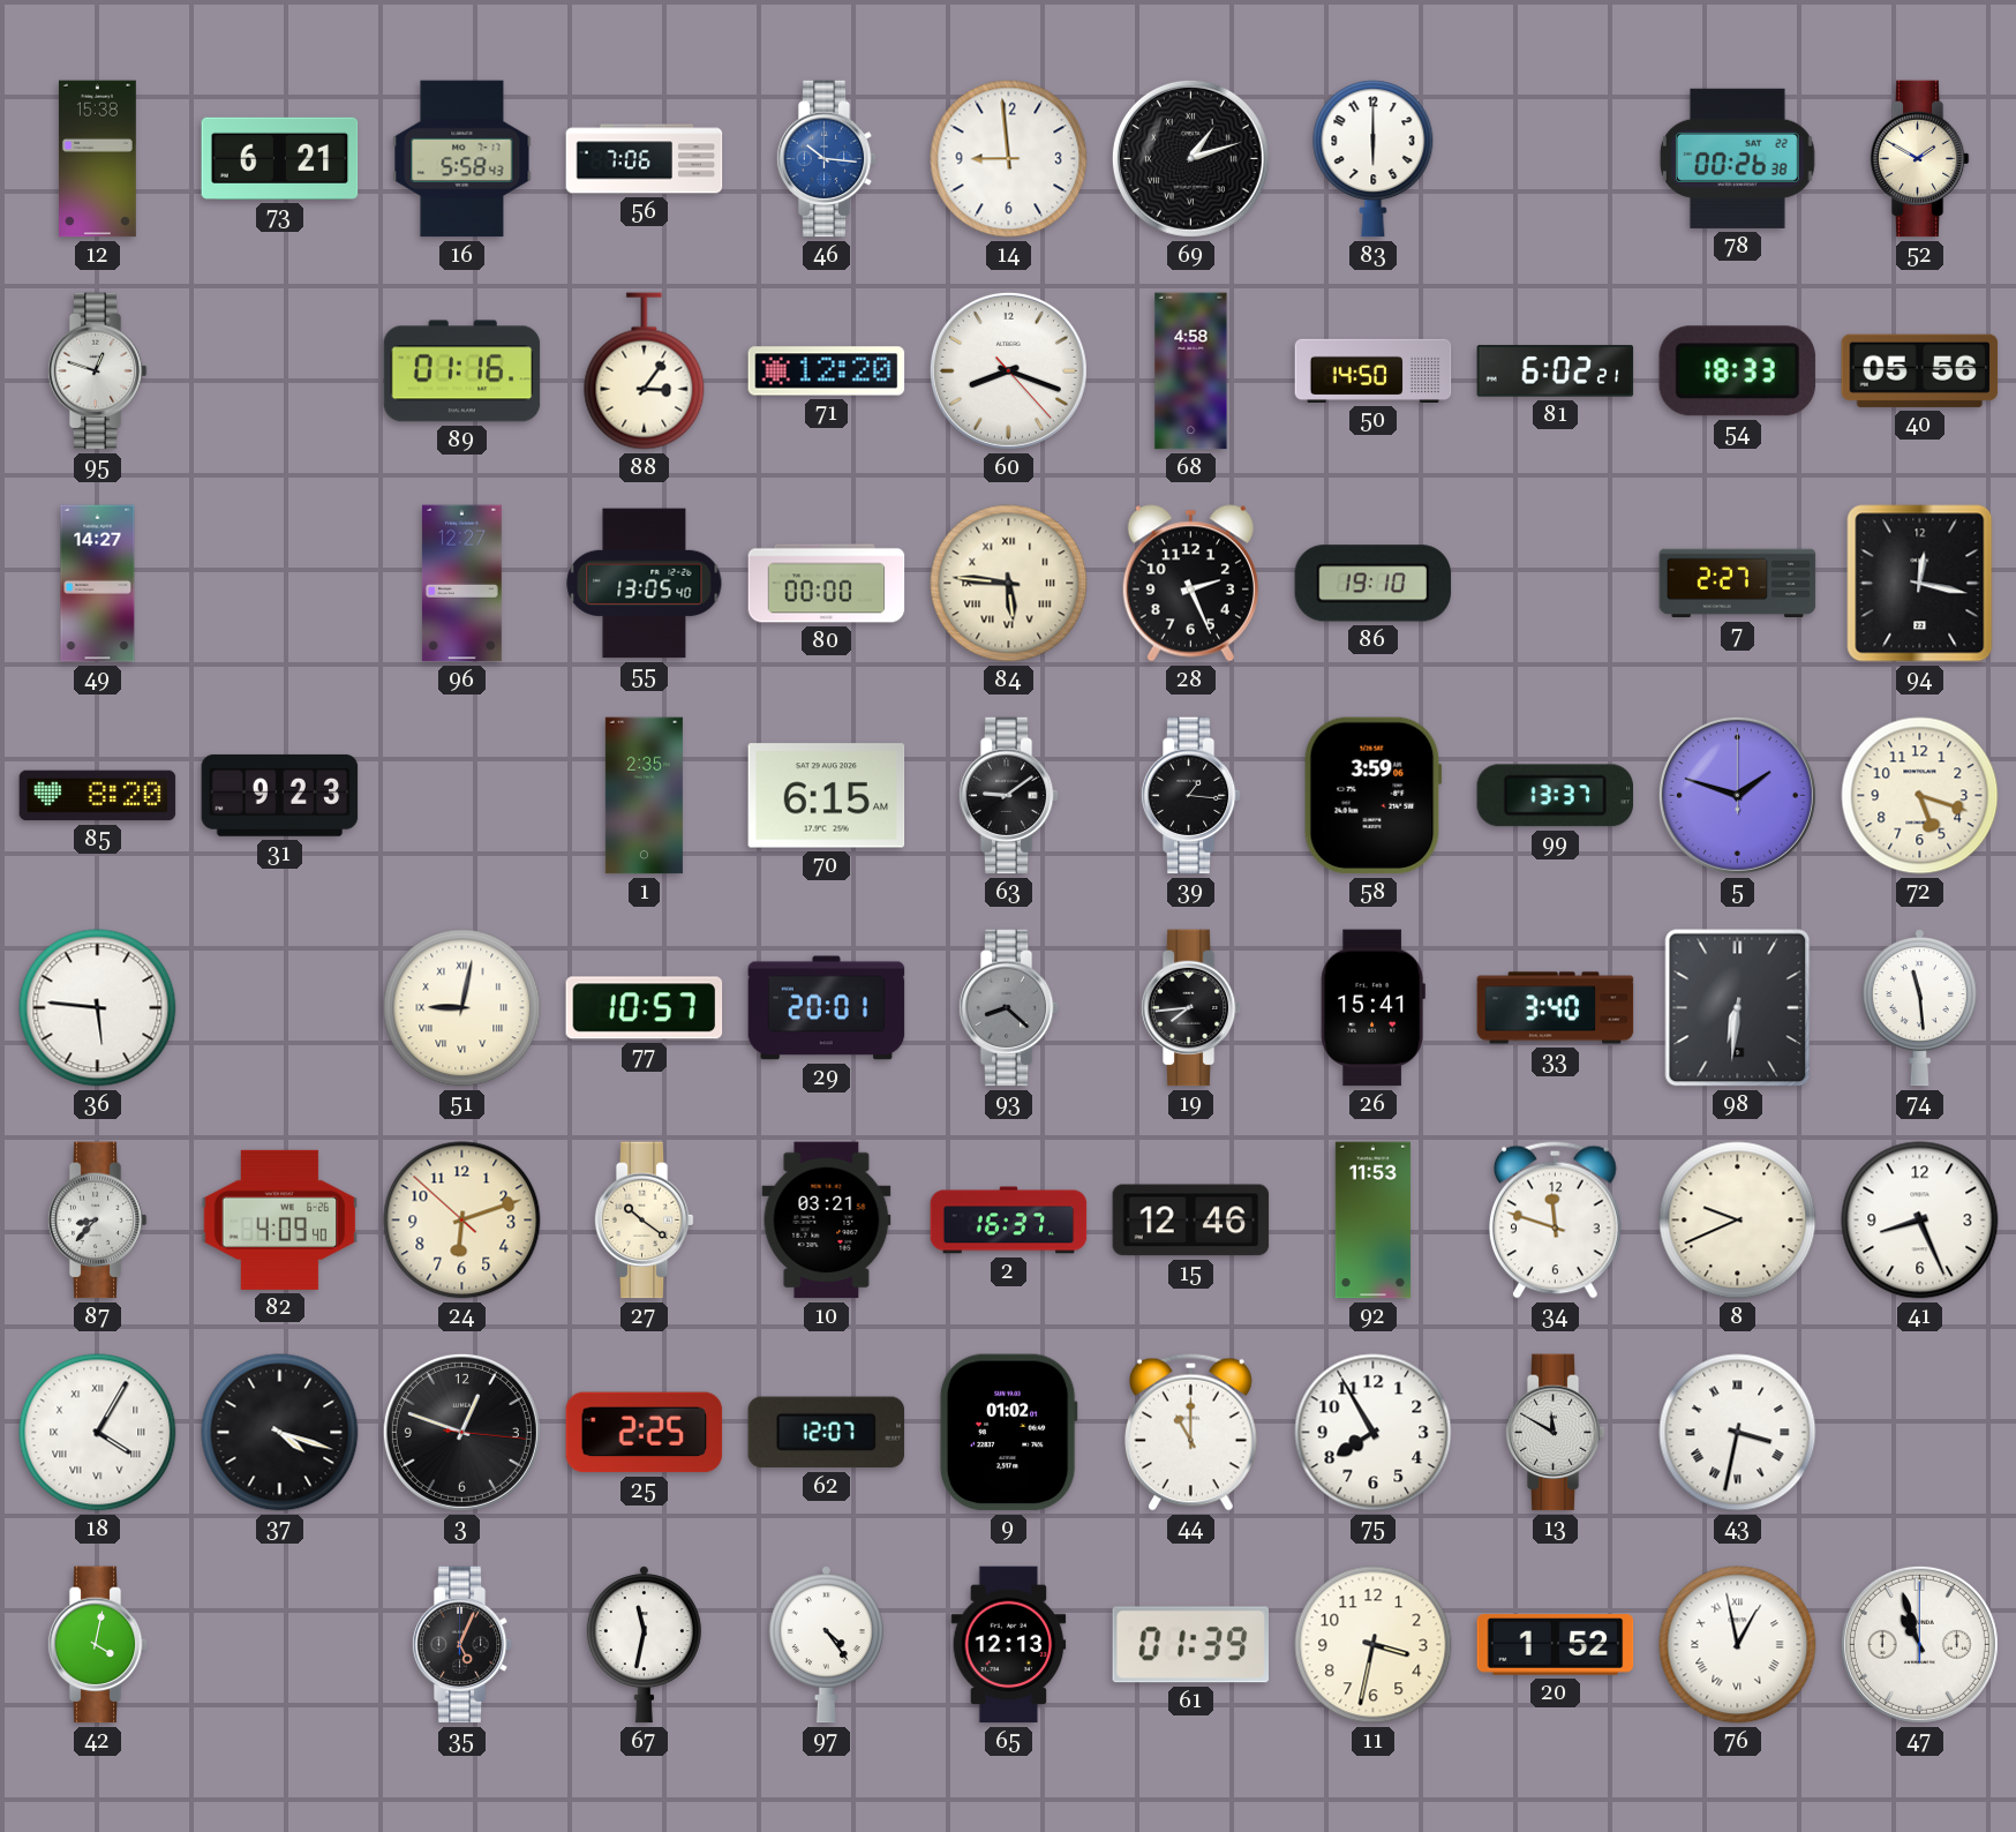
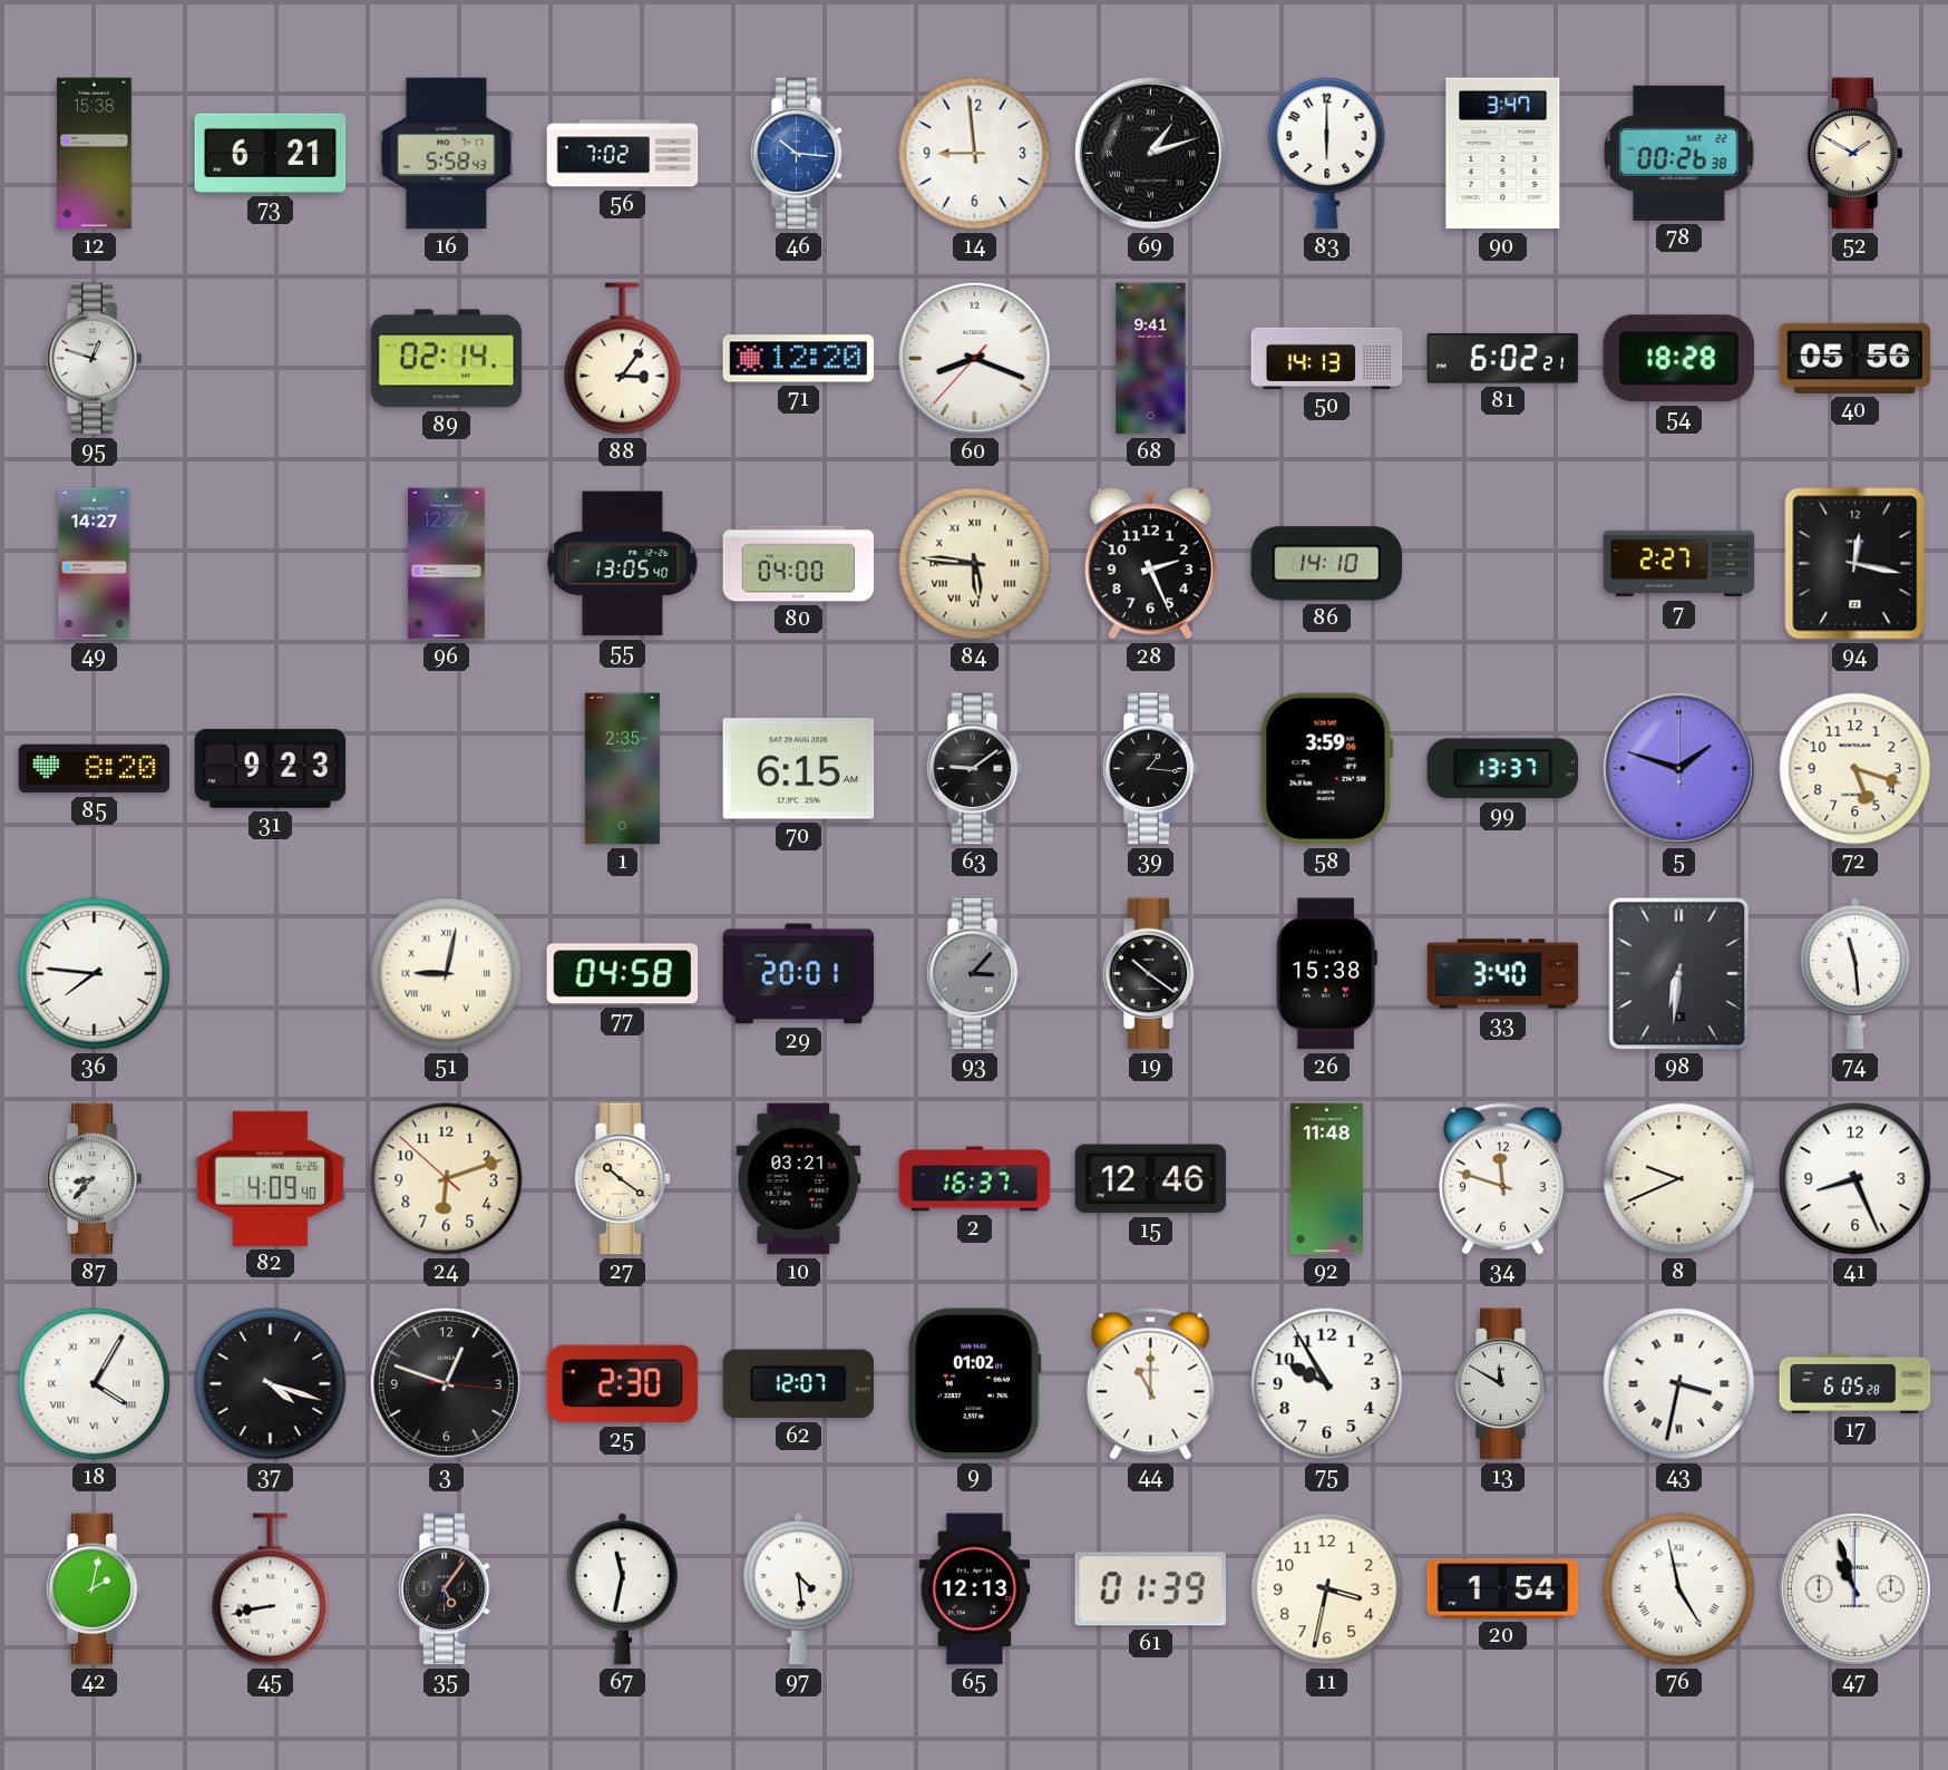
56: 7:06 -> 7:02
90: none -> 3:47
89: 01:16 -> 02:14
60: 8:18:23 -> 8:18:37
68: 4:58 -> 9:41
50: 14:50 -> 14:13
54: 18:33 -> 18:28
80: 00:00 -> 04:00
86: 19:10 -> 14:10
36: 5:46 -> 7:46
77: 10:57 -> 04:58
93: 8:22 -> 3:07
19: 7:44 -> 10:21
26: 15:41 -> 15:38
92: 11:53 -> 11:48
25: 2:25 -> 2:30
75: 7:55 -> 9:55
17: none -> 6:05
42: 4:02 -> 2:02
45: none -> 8:43
35: 5:04 -> 5:06
97: 4:24 -> 4:29
20: 1:52 -> 1:54
76: 12:58 -> 4:58
